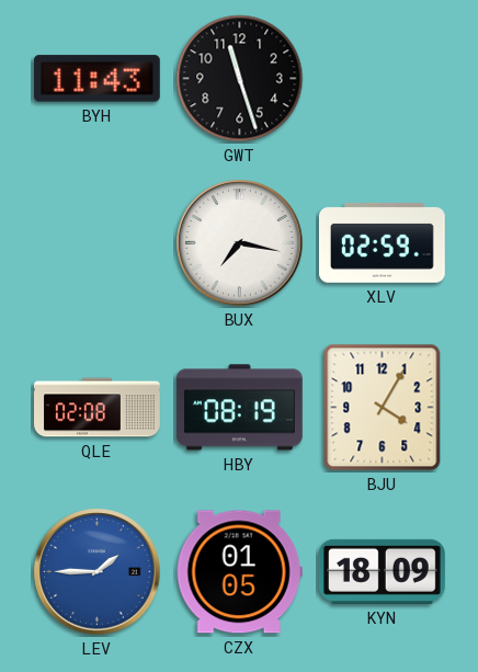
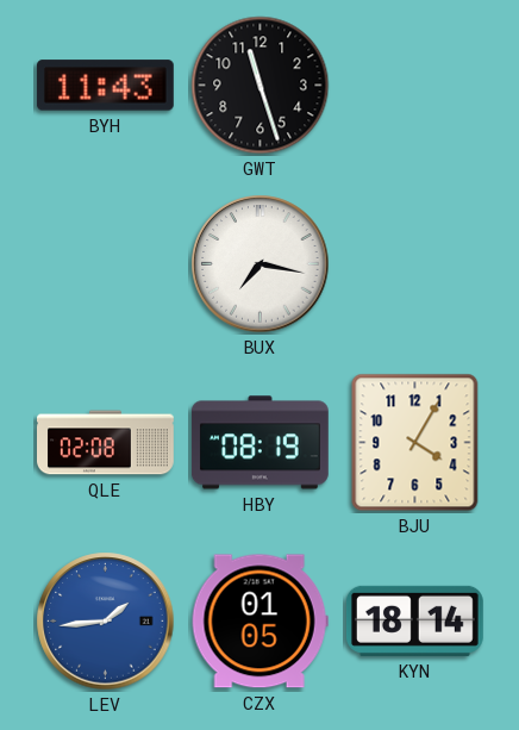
XLV: 02:59 -> none
LEV: 1:45 -> 1:44
KYN: 18:09 -> 18:14
